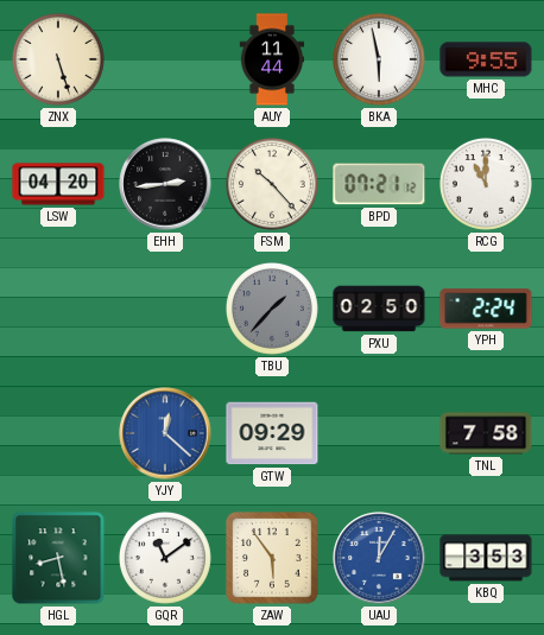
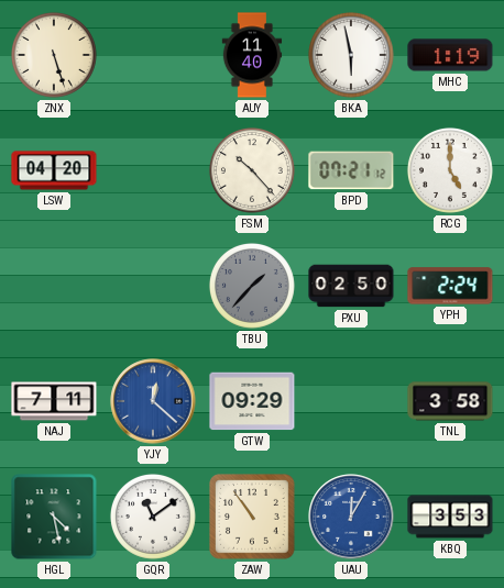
AUY: 11:44 -> 11:40
MHC: 9:55 -> 1:19
EHH: 2:44 -> none
RCG: 11:00 -> 5:00
NAJ: none -> 7:11
TNL: 7:58 -> 3:58
HGL: 8:28 -> 4:28
ZAW: 5:54 -> 10:54
